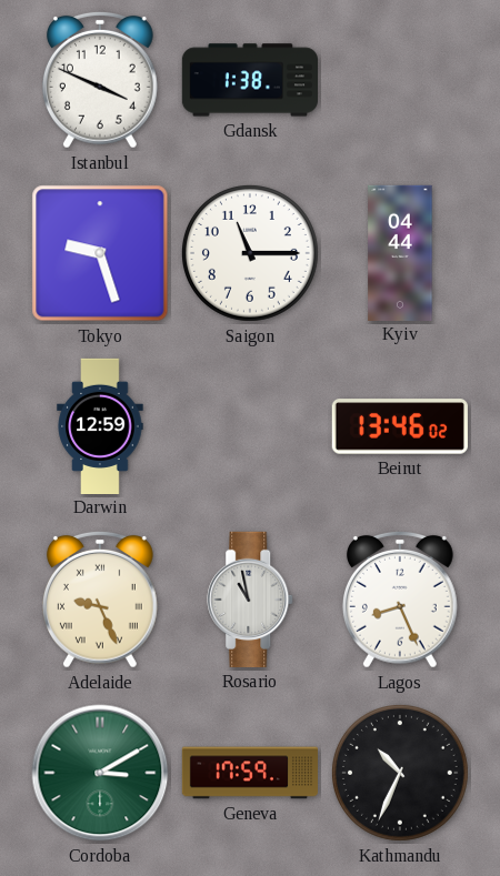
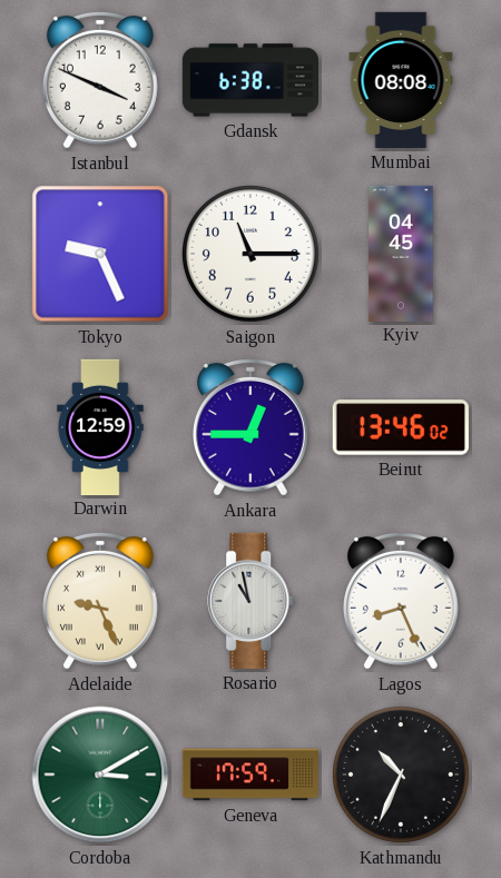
Gdansk: 1:38 -> 6:38
Mumbai: none -> 08:08
Tokyo: 9:27 -> 9:26
Kyiv: 04:44 -> 04:45
Ankara: none -> 12:45
